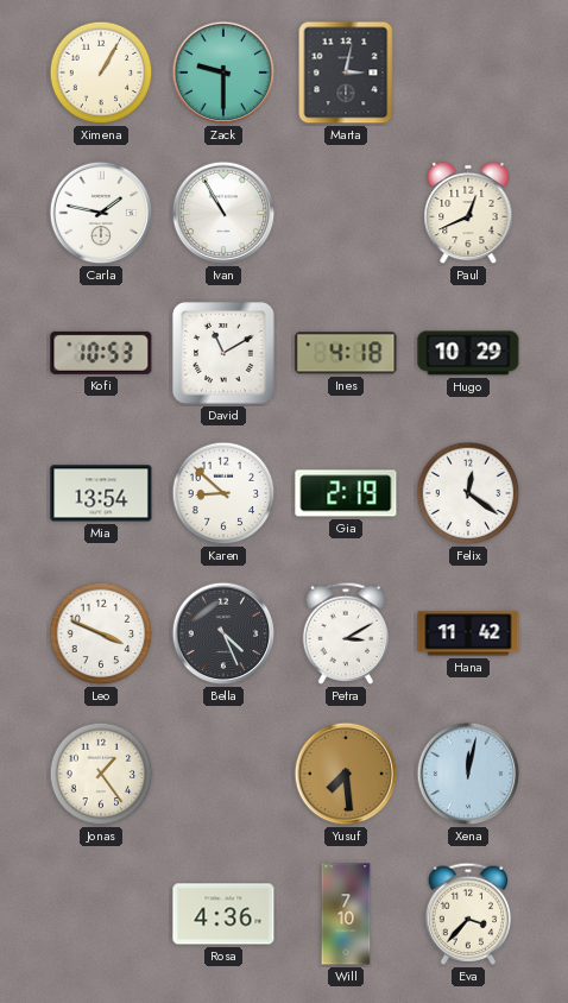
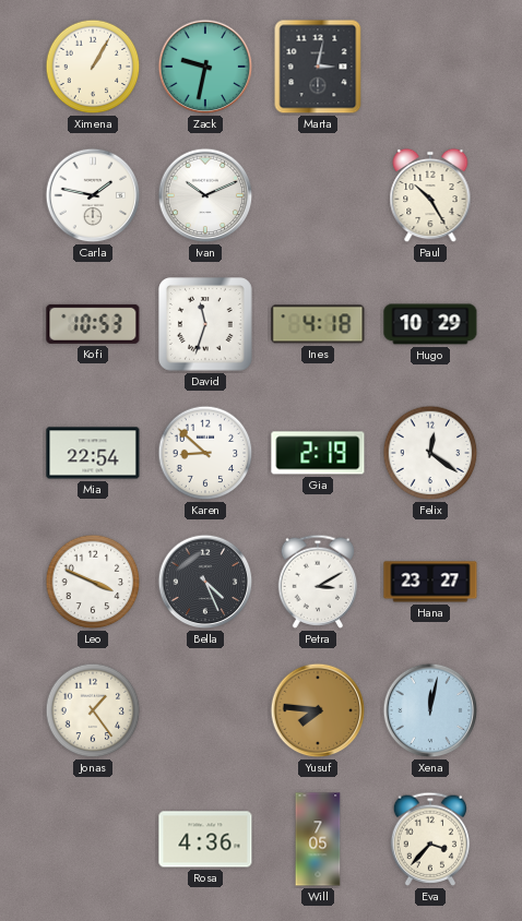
Zack: 9:30 -> 9:32
Ivan: 10:55 -> 10:11
Paul: 12:41 -> 10:25
David: 11:10 -> 11:33
Mia: 13:54 -> 22:54
Hana: 11:42 -> 23:27
Yusuf: 7:29 -> 7:46
Will: 7:10 -> 7:05
